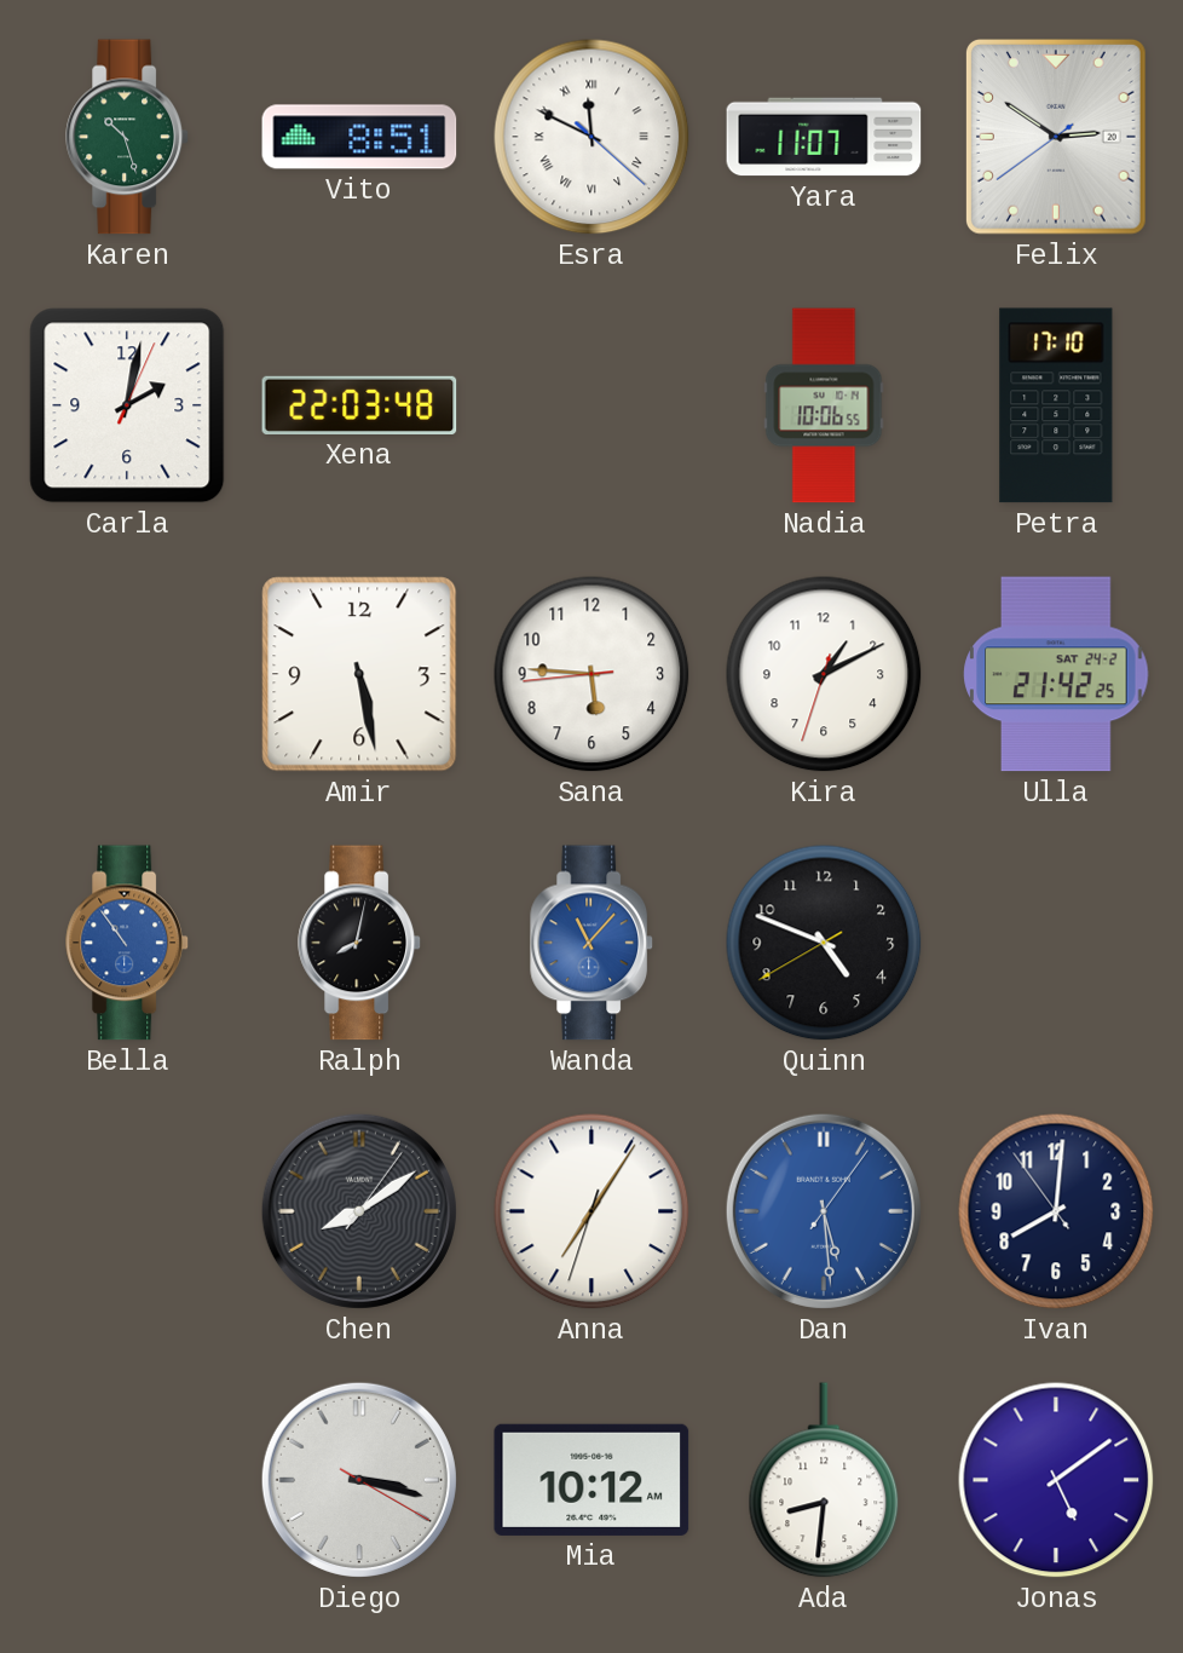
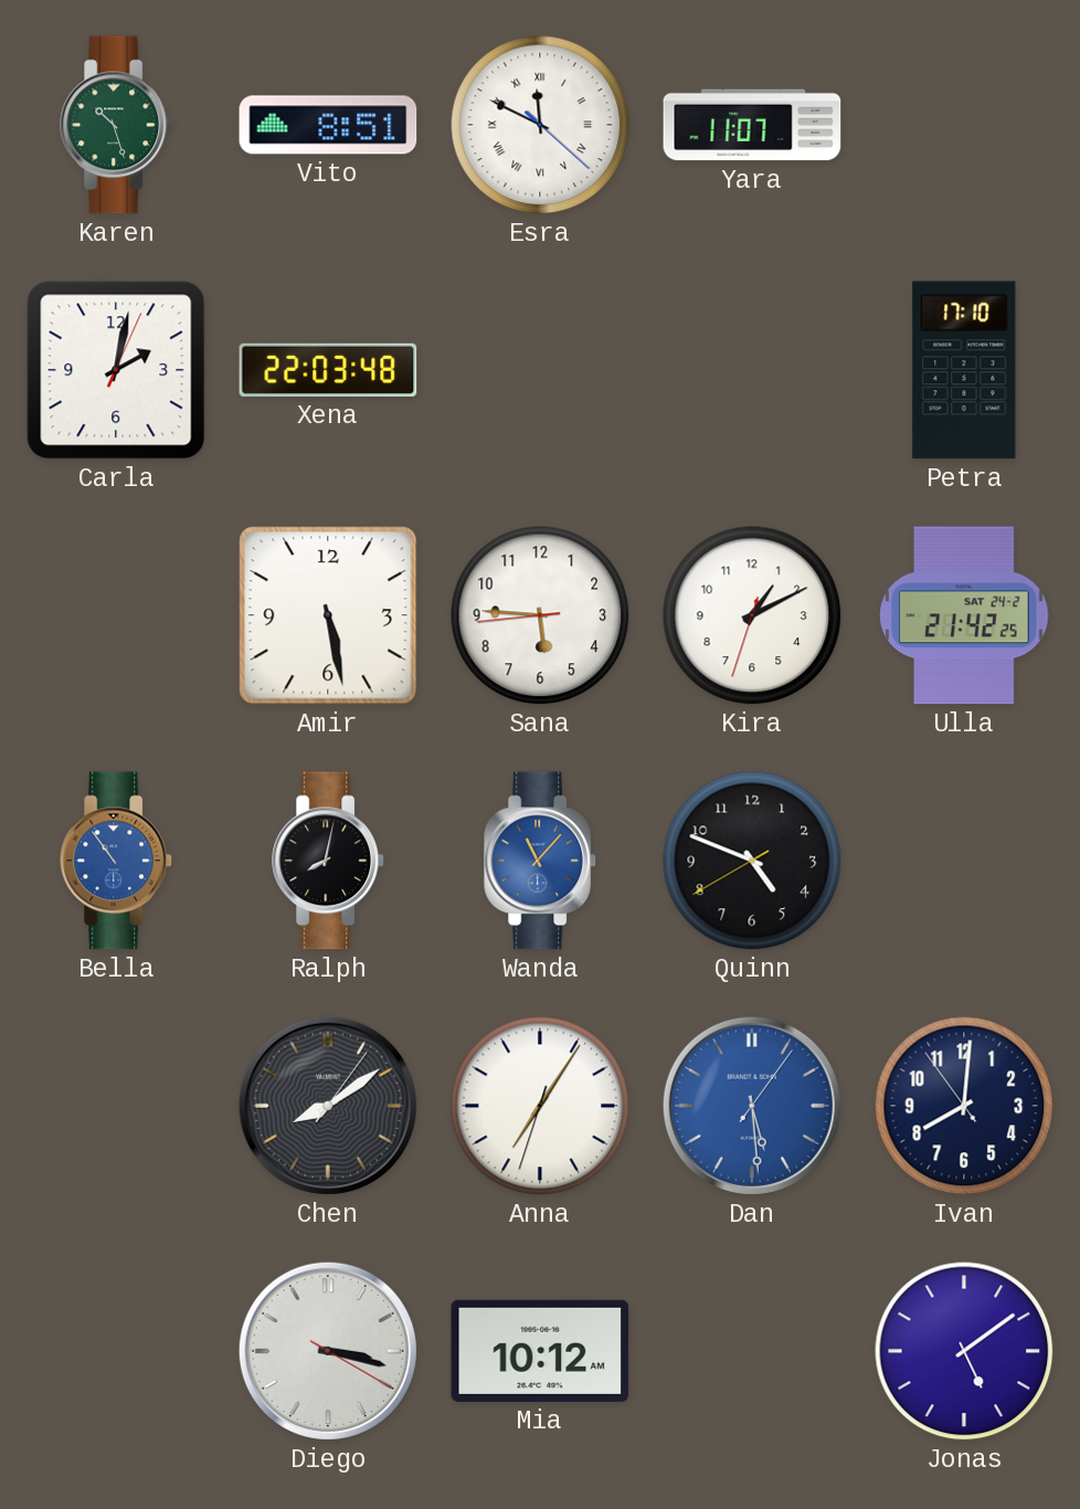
Felix: 2:50 -> none
Nadia: 10:06 -> none
Ada: 8:31 -> none
